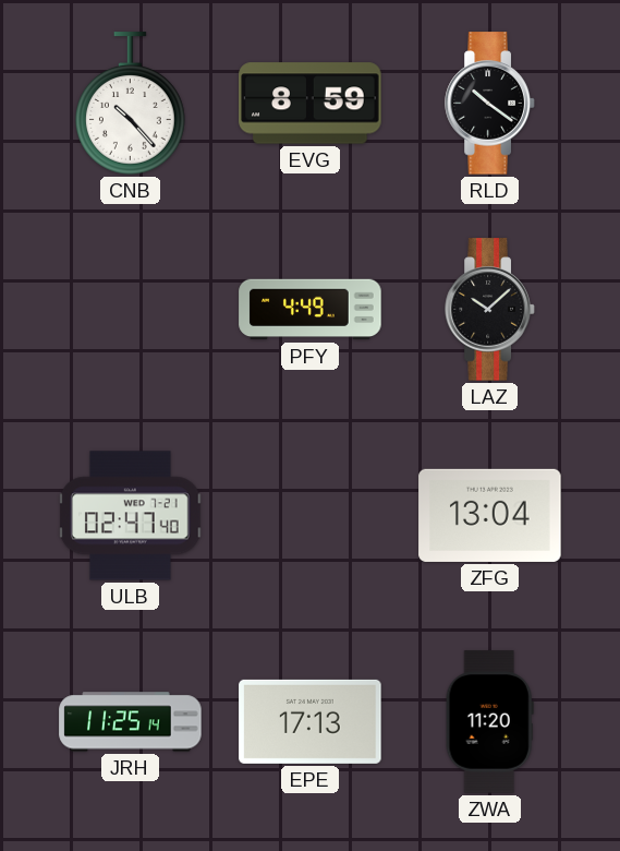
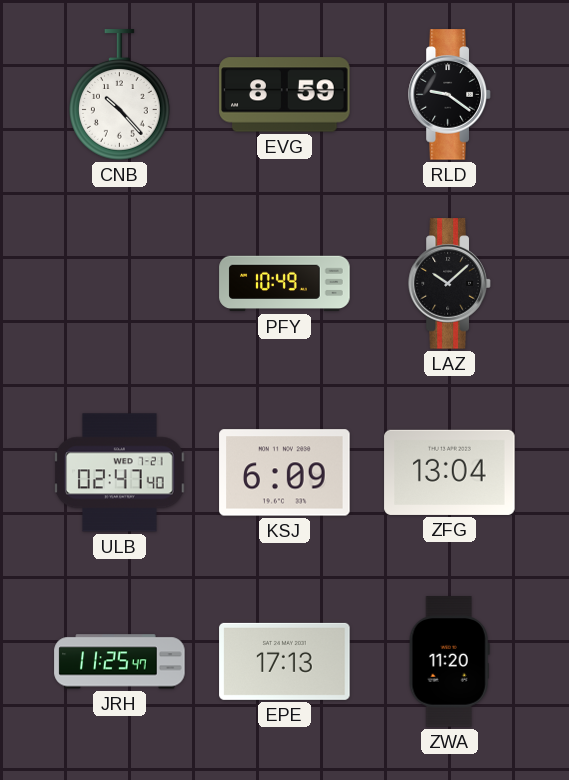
RLD: 10:21 -> 9:21
PFY: 4:49 -> 10:49
KSJ: none -> 6:09
JRH: 11:25:14 -> 11:25:47
